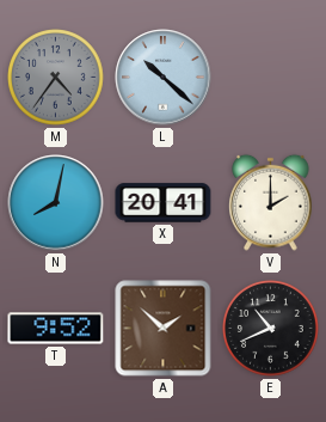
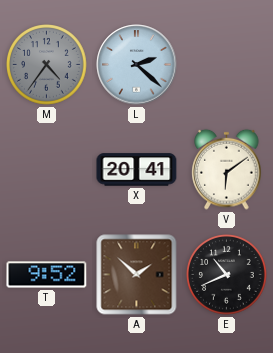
L: 10:22 -> 2:22
N: 8:02 -> none
V: 2:00 -> 6:09
